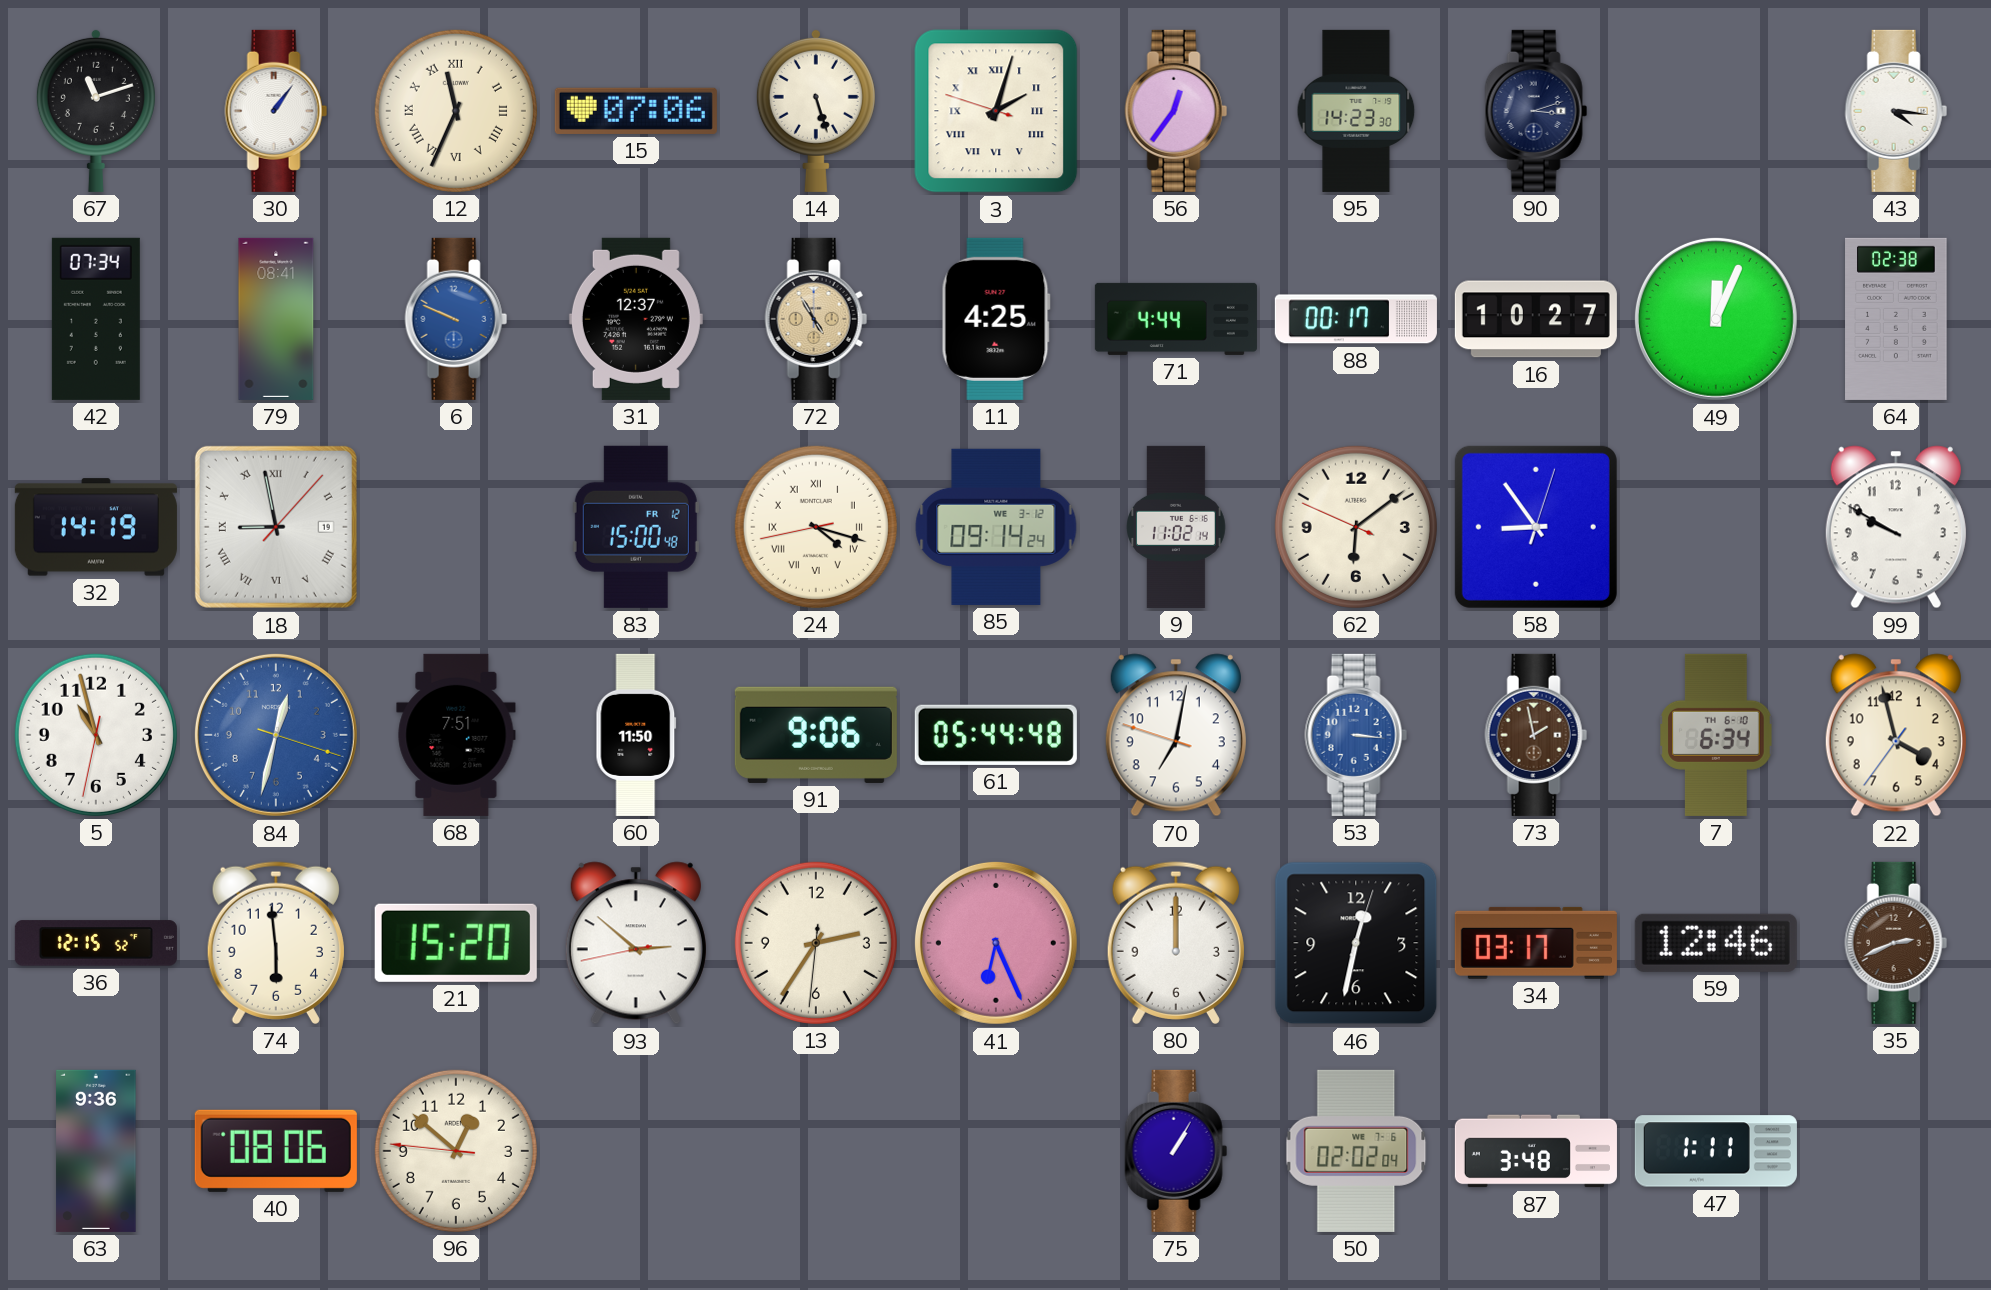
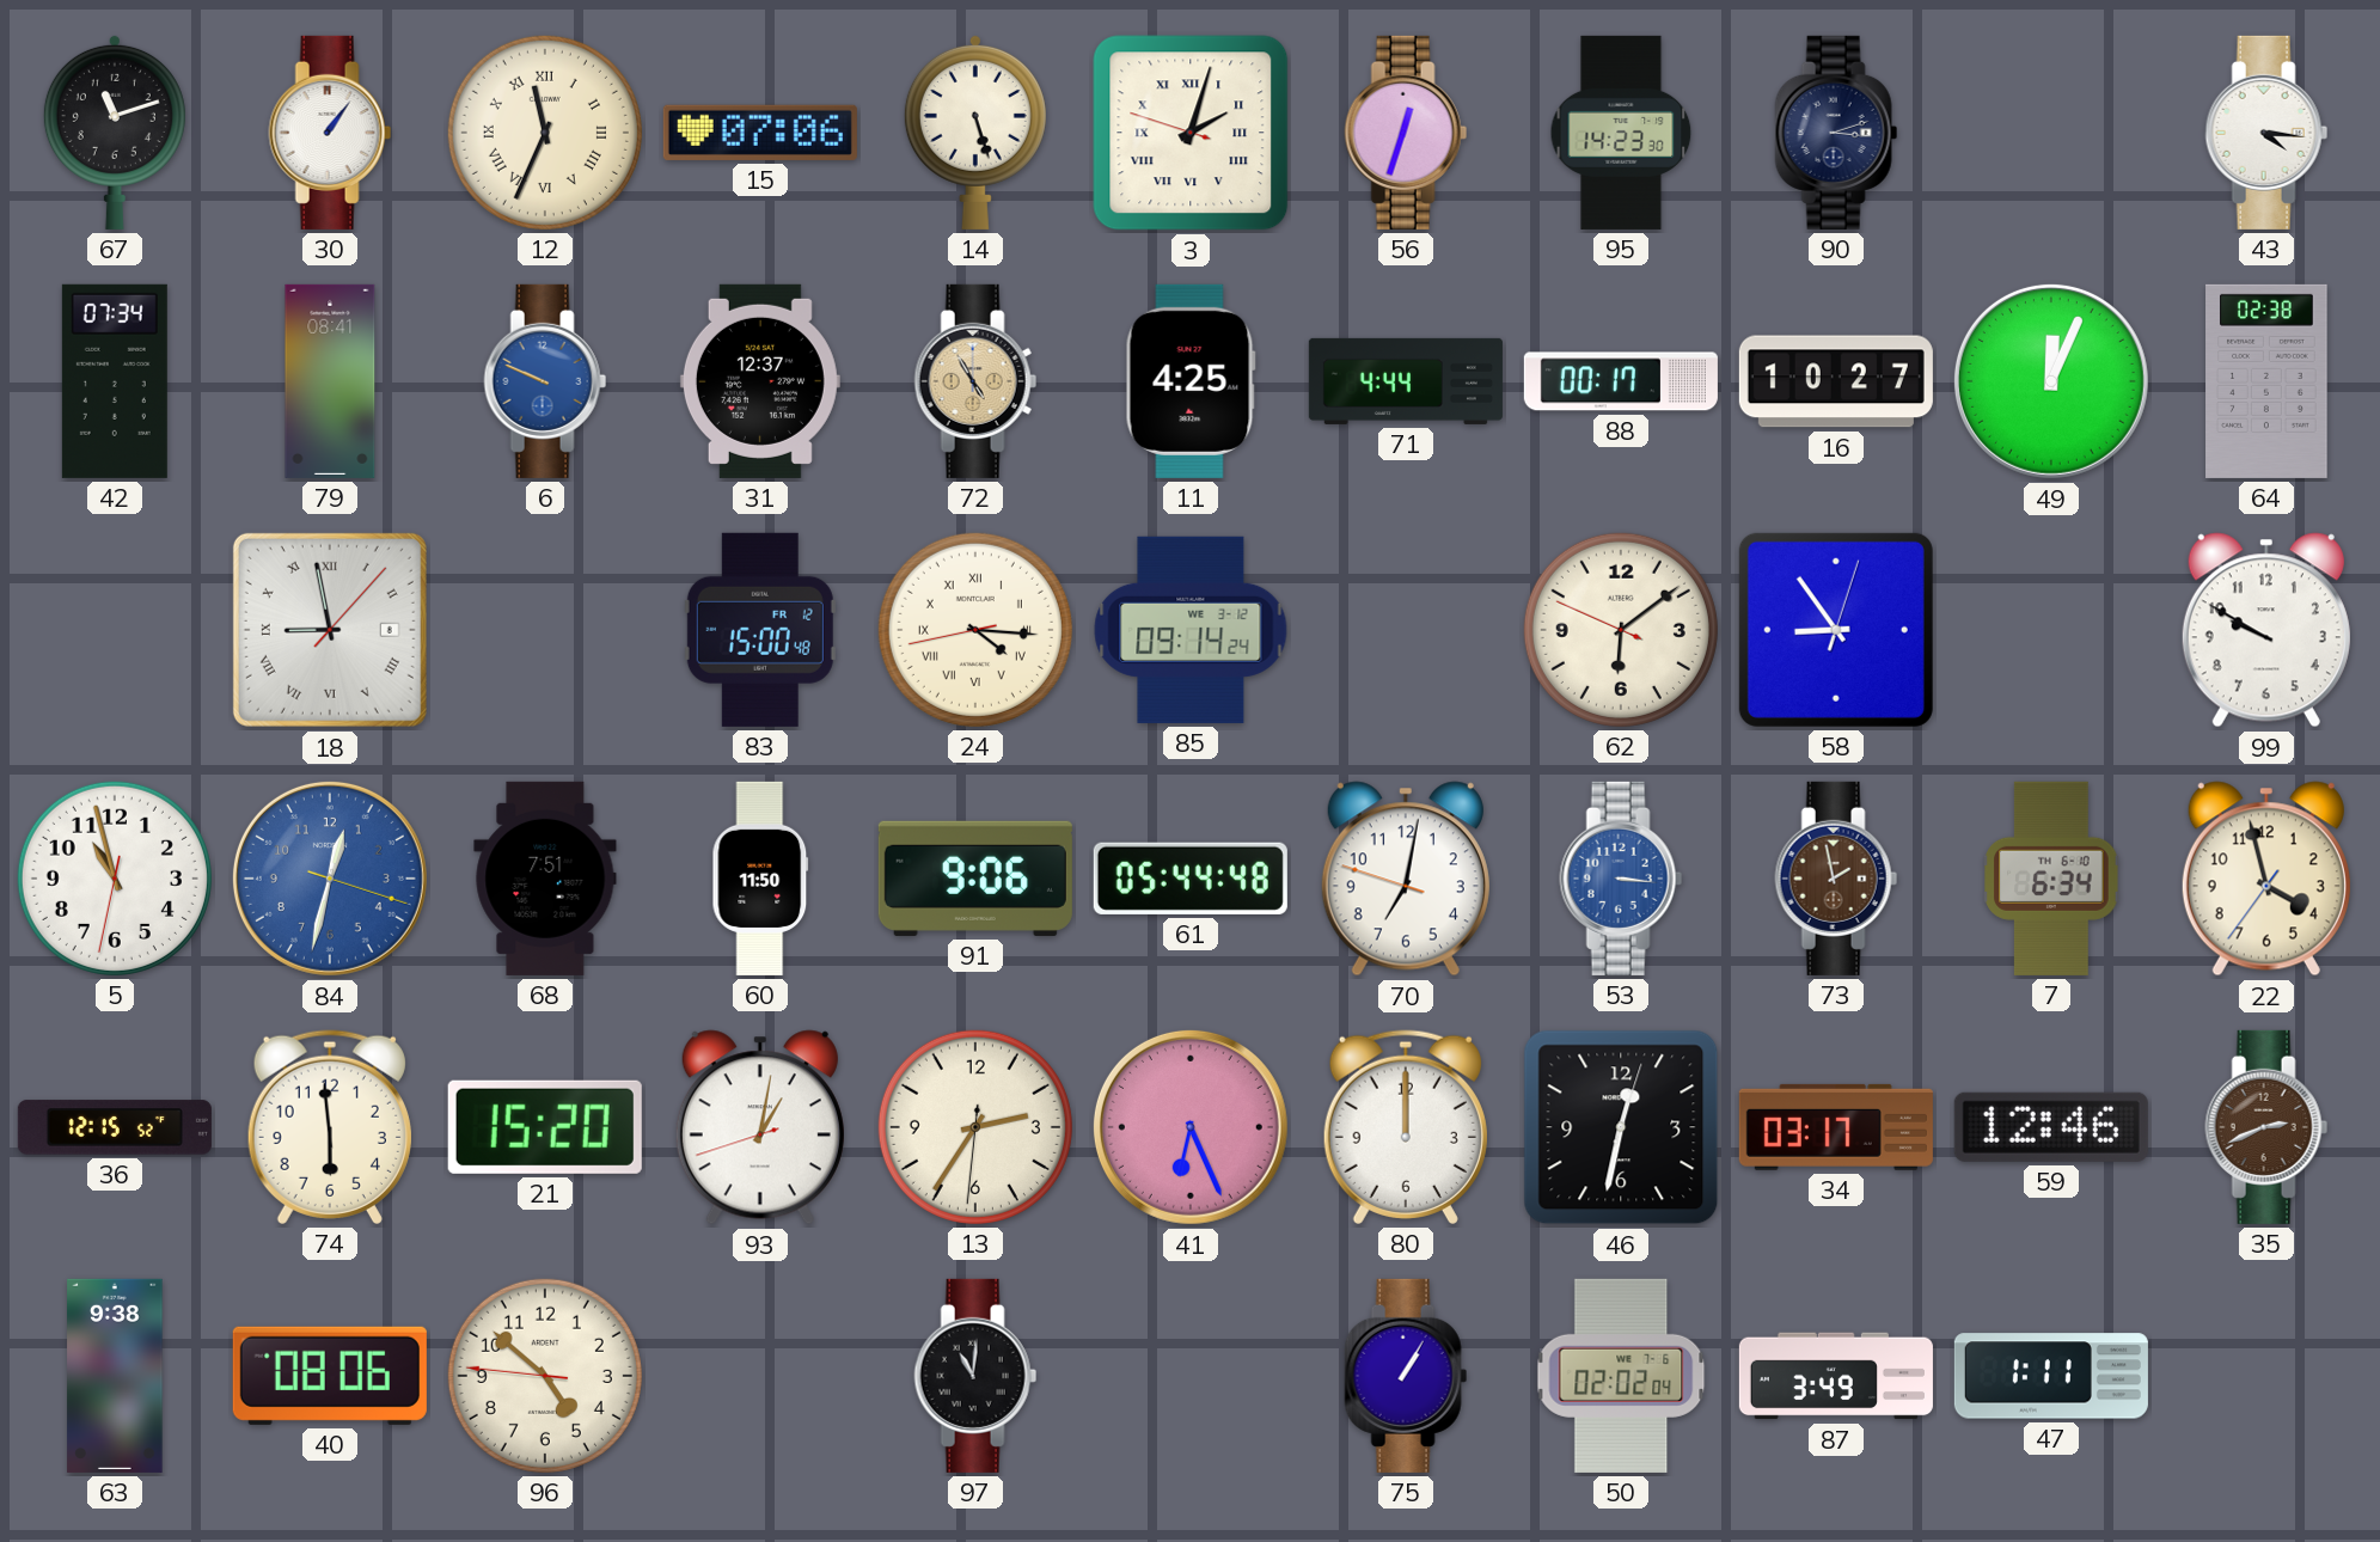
56: 12:36 -> 12:33
32: 14:19 -> none
18 date: 19 -> 8
24: 4:17 -> 4:15
9: 11:02 -> none
93: 2:51 -> 1:01
63: 9:36 -> 9:38
96: 12:51 -> 4:51
97: none -> 11:01
87: 3:48 -> 3:49
